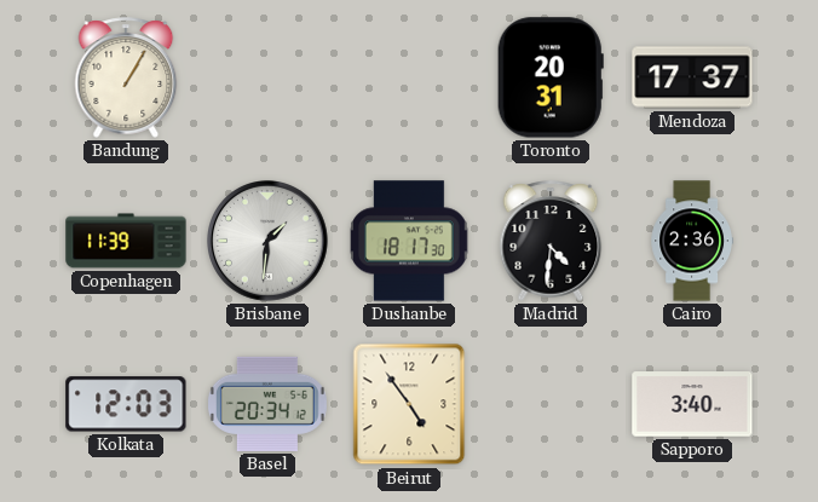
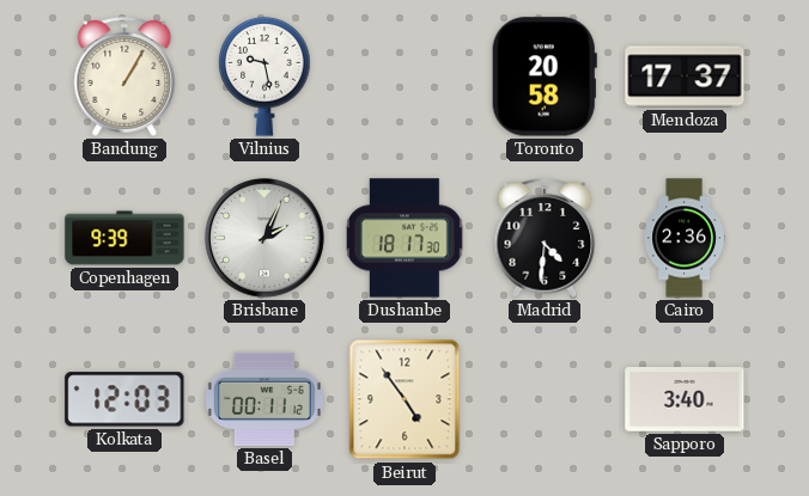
Vilnius: none -> 9:28
Toronto: 20:31 -> 20:58
Copenhagen: 11:39 -> 9:39
Brisbane: 1:31 -> 2:04
Basel: 20:34 -> 00:11
